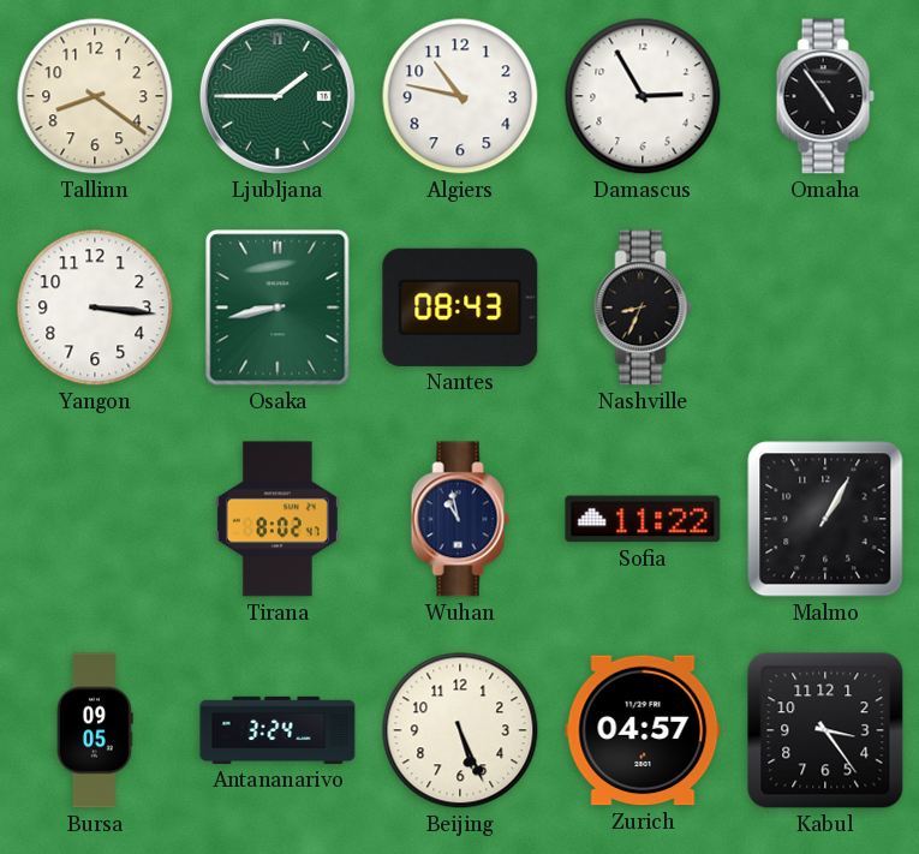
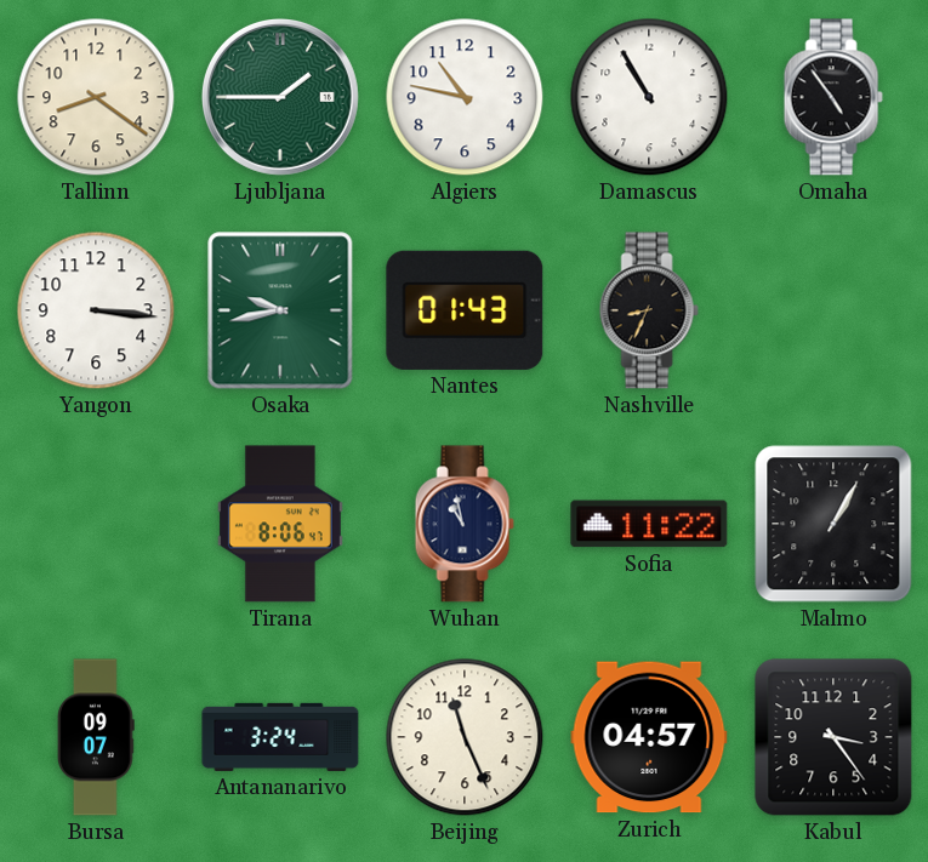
Damascus: 2:55 -> 10:55
Osaka: 8:43 -> 9:43
Nantes: 08:43 -> 01:43
Tirana: 8:02 -> 8:06
Bursa: 09:05 -> 09:07
Beijing: 5:26 -> 11:26
